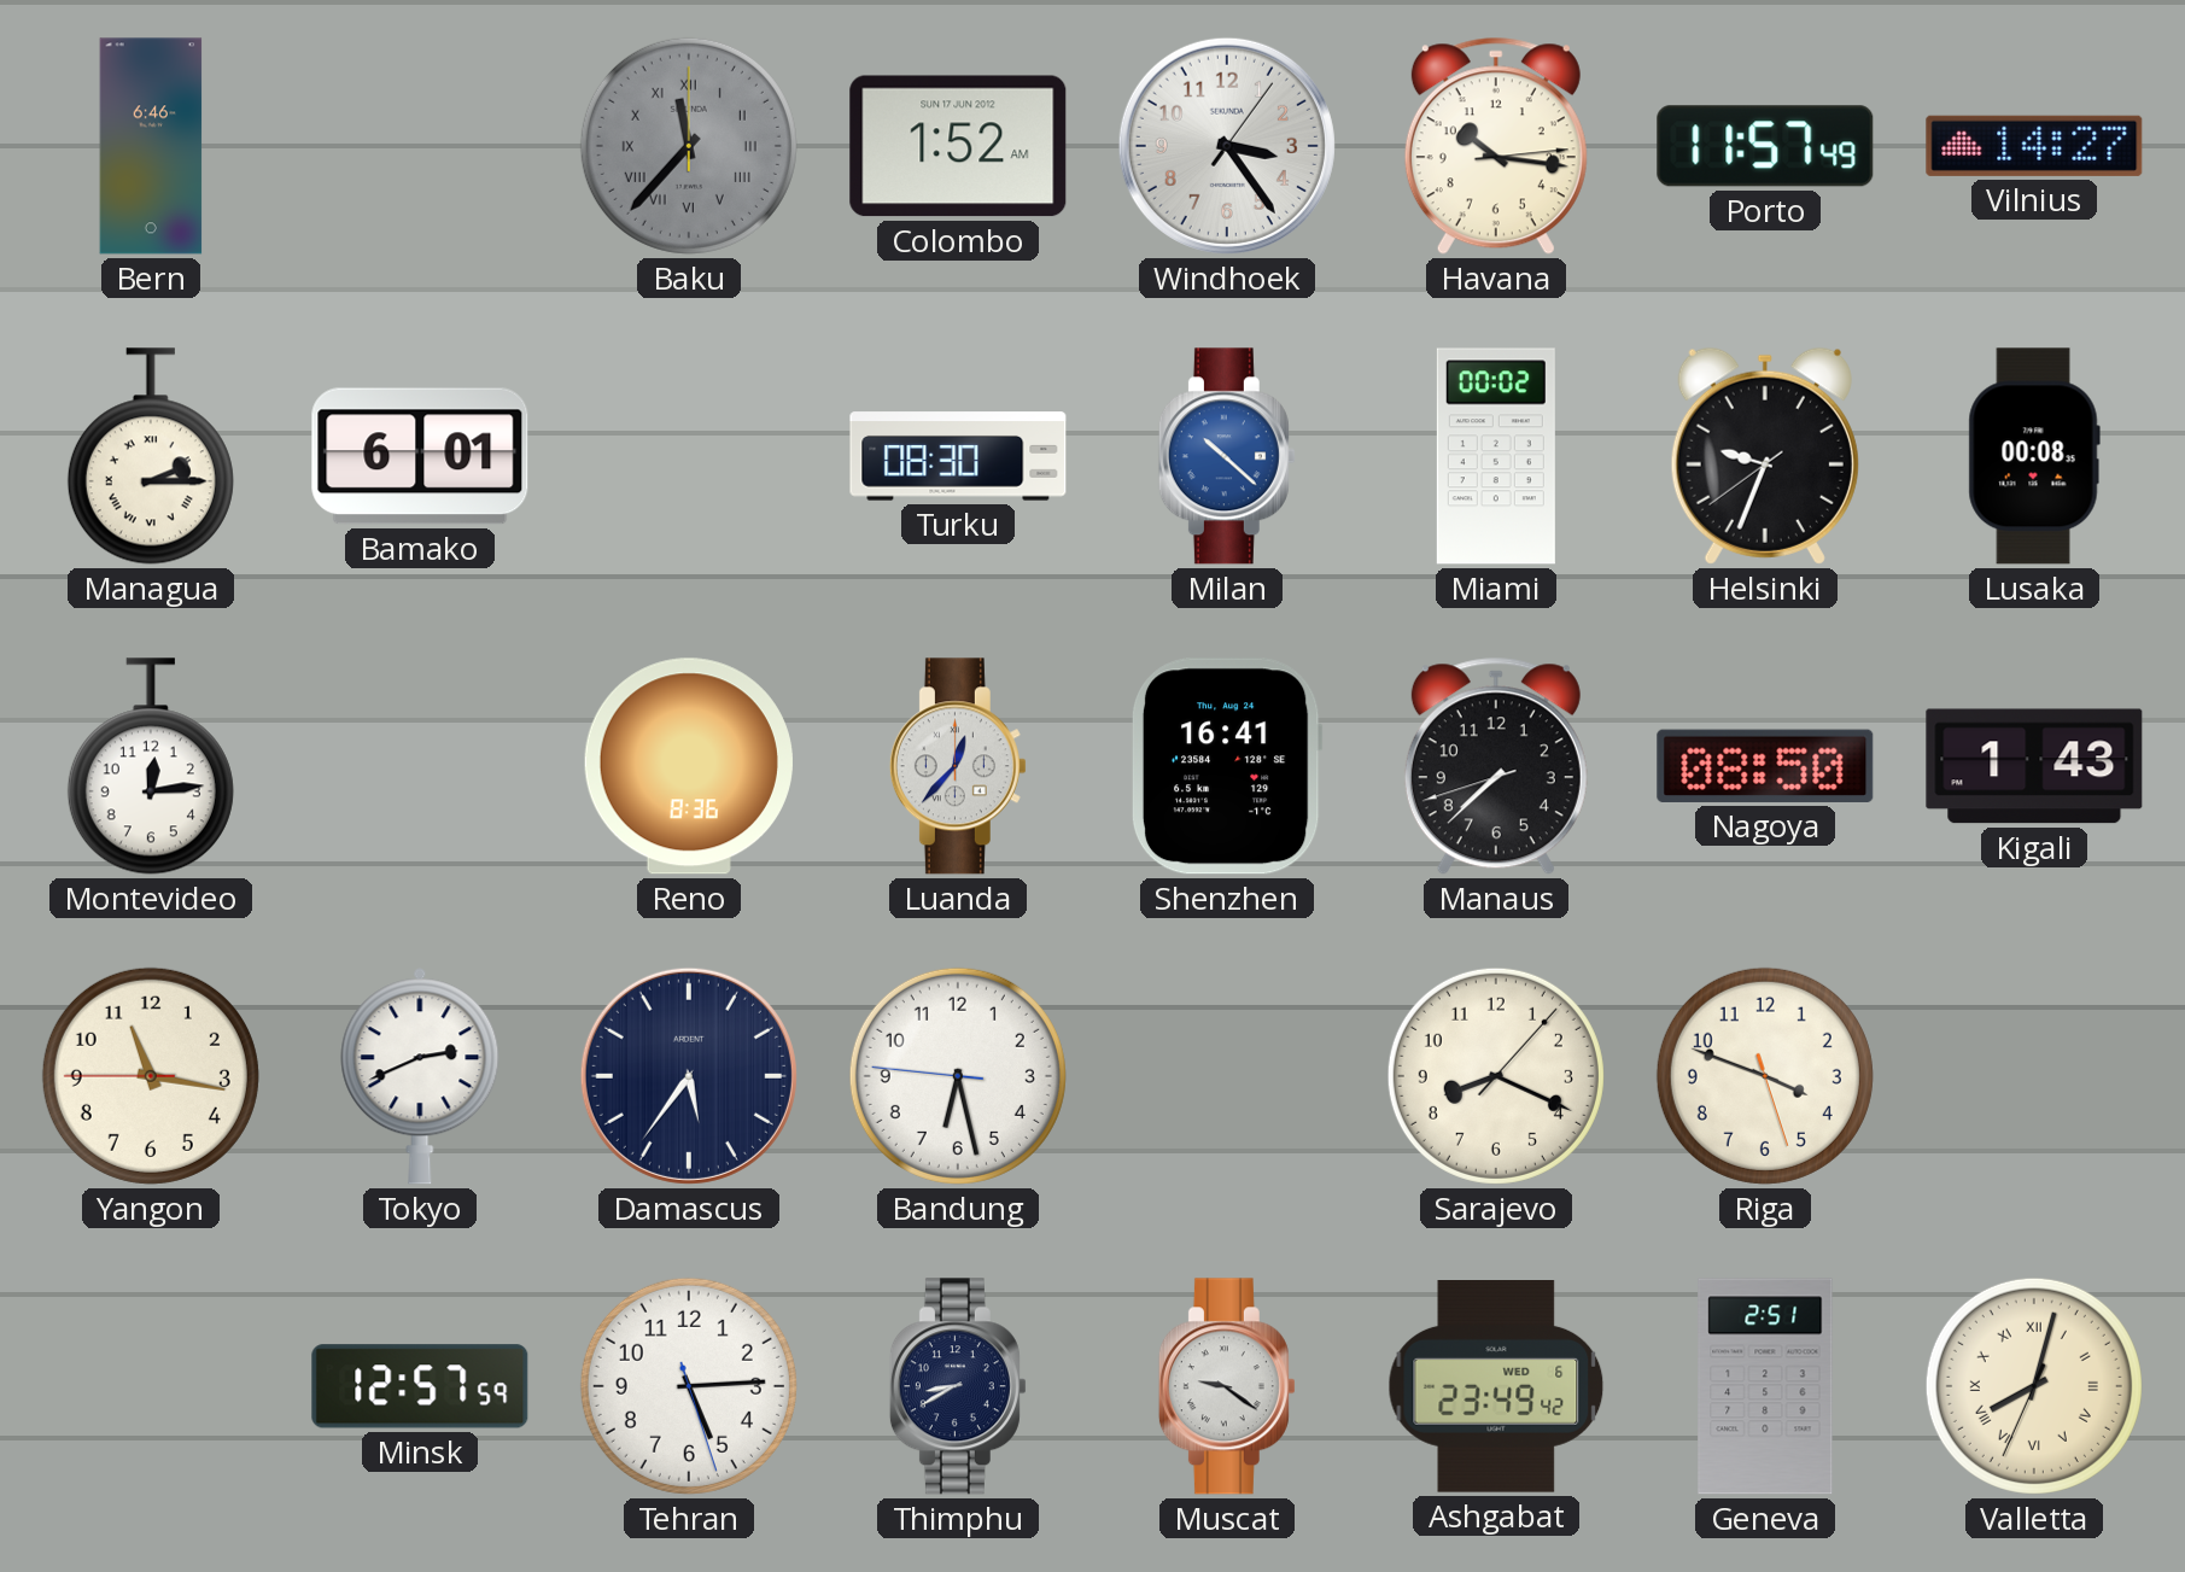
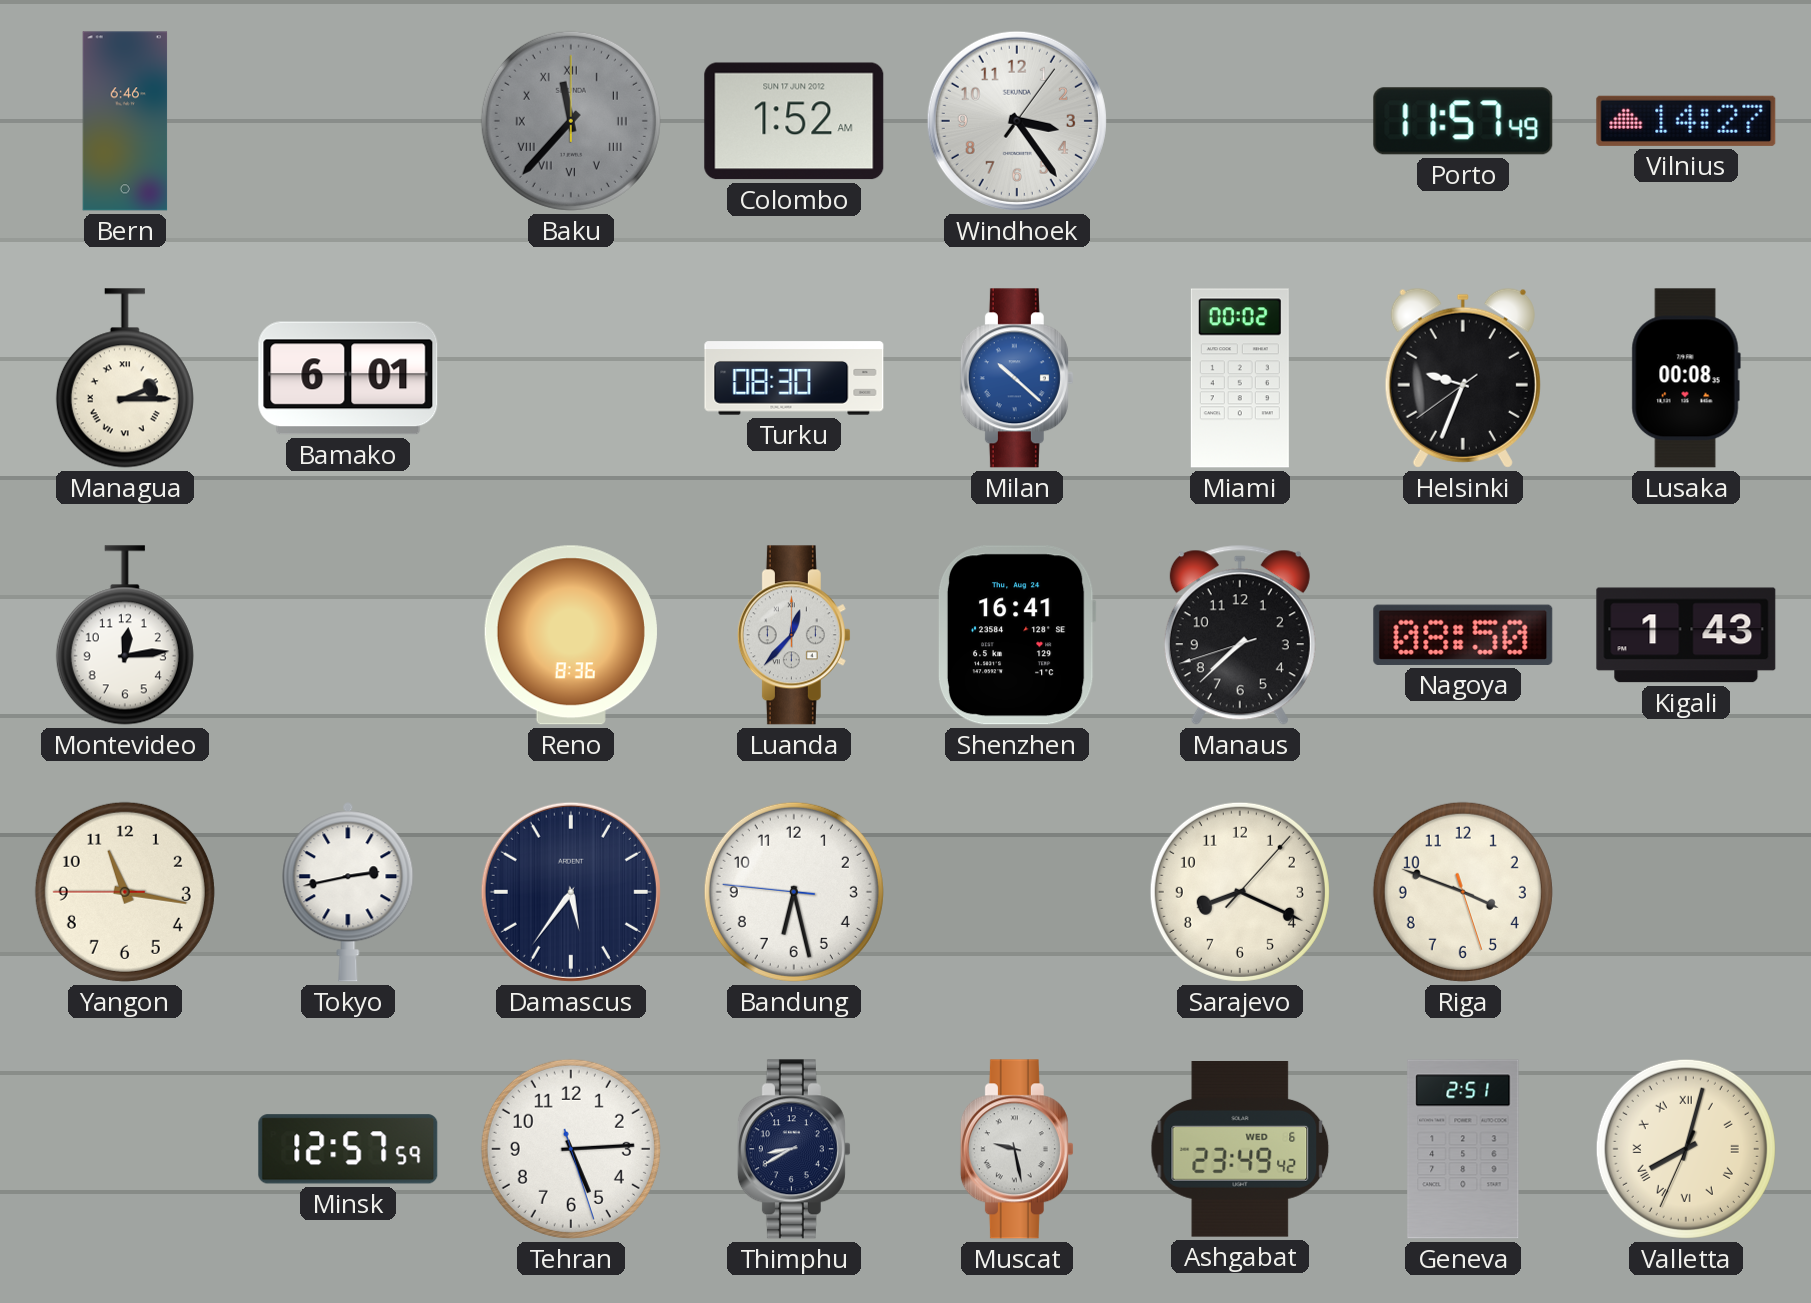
Havana: 10:16 -> none
Tokyo: 2:41 -> 2:43
Muscat: 9:21 -> 9:28
